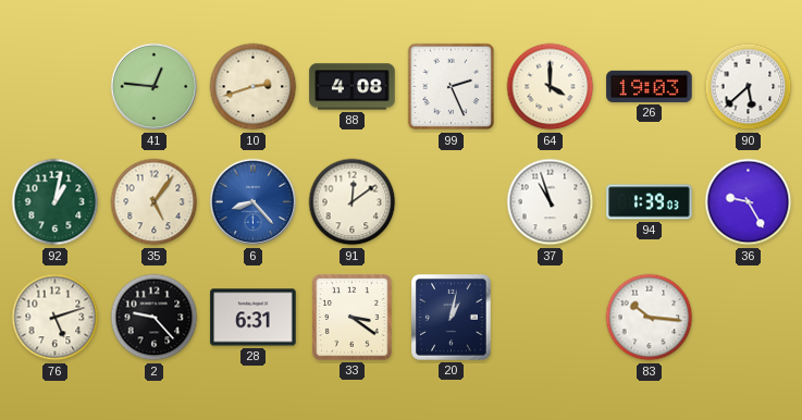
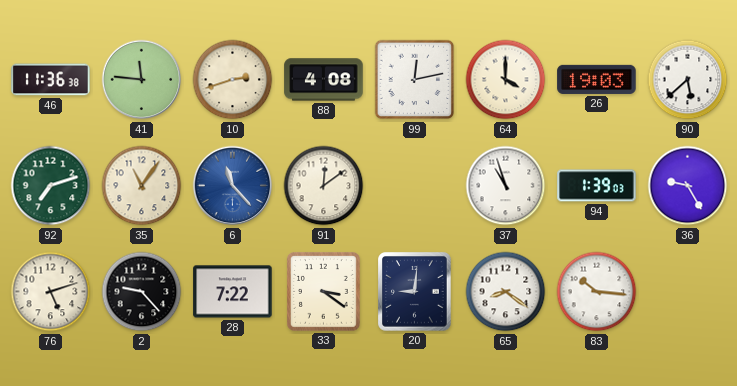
46: none -> 11:36
41: 12:46 -> 11:46
99: 2:26 -> 12:13
92: 1:02 -> 7:12
35: 5:06 -> 11:06
6: 8:23 -> 11:23
28: 6:31 -> 7:22
20: 1:02 -> 9:01
65: none -> 8:21
